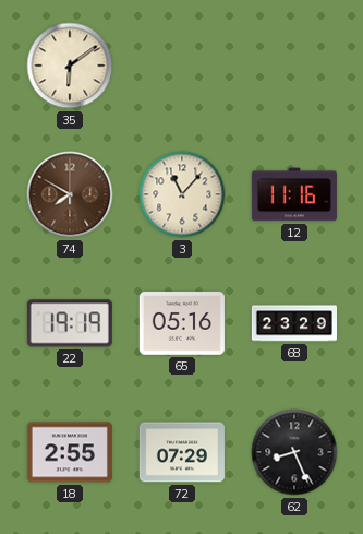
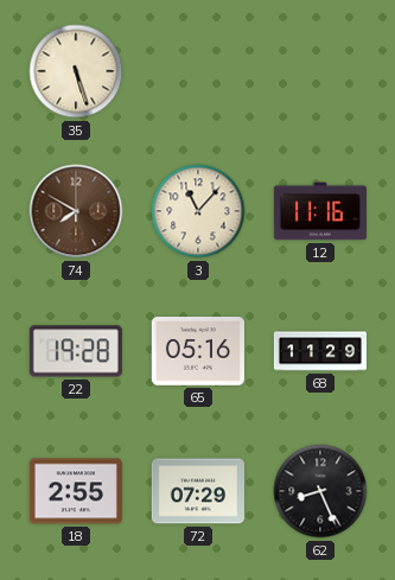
35: 6:09 -> 5:27
22: 19:19 -> 19:28
68: 23:29 -> 11:29
